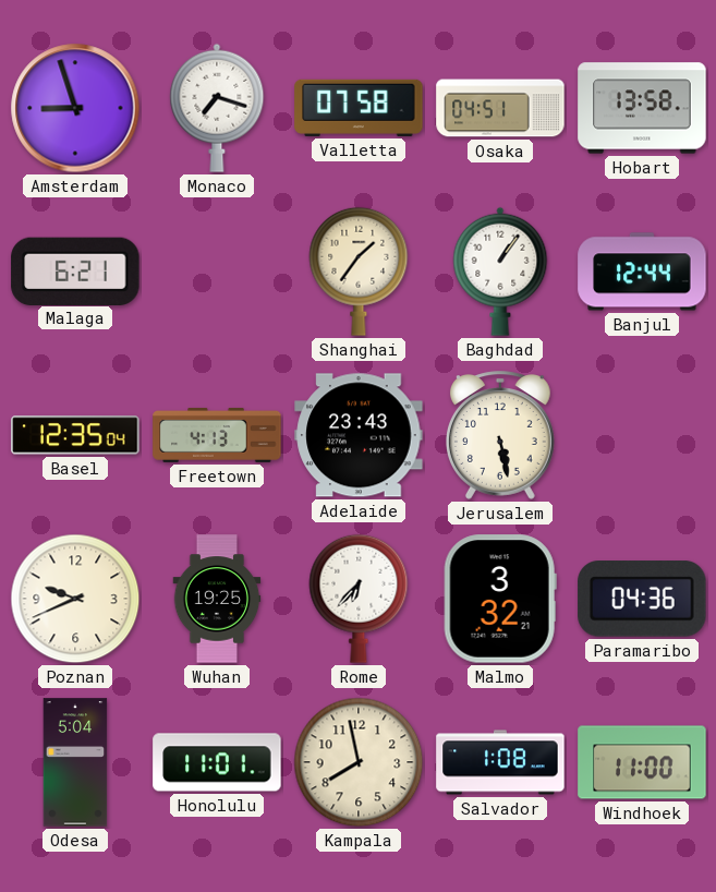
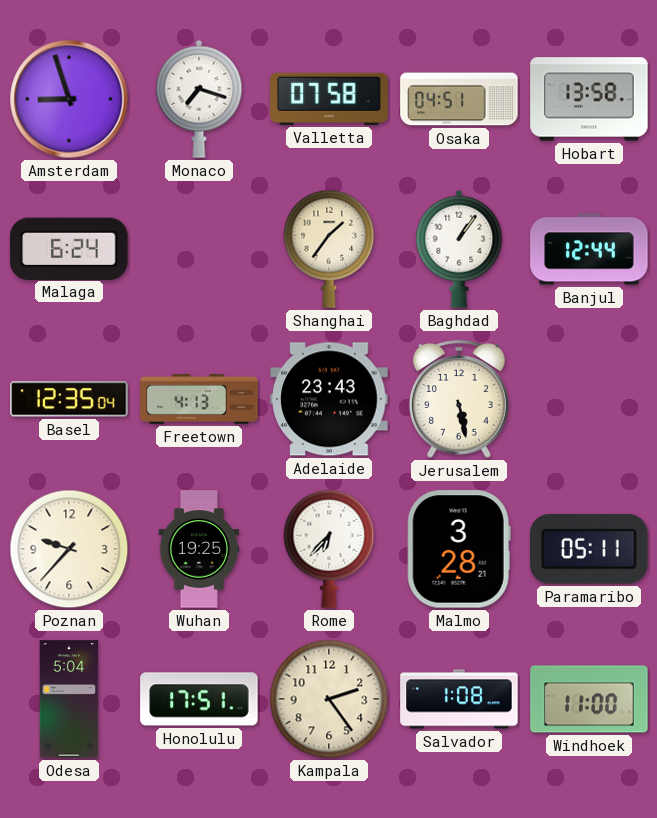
Malaga: 6:21 -> 6:24
Poznan: 9:41 -> 9:37
Malmo: 3:32 -> 3:28
Paramaribo: 04:36 -> 05:11
Honolulu: 11:01 -> 17:51
Kampala: 7:58 -> 2:24
